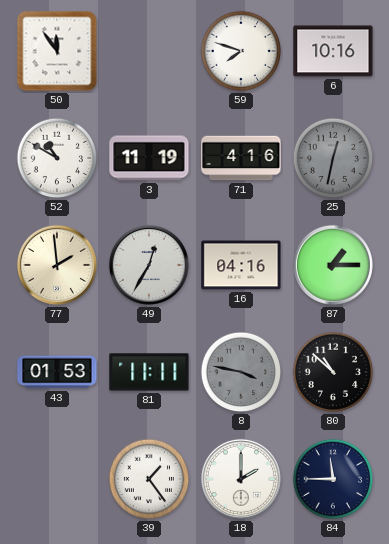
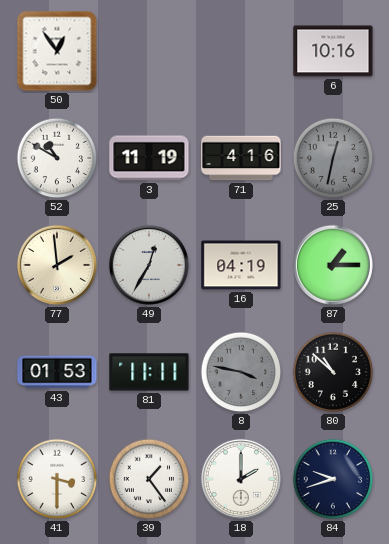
50: 11:54 -> 12:54
59: 7:48 -> none
16: 04:16 -> 04:19
41: none -> 3:30
84: 11:45 -> 9:42
